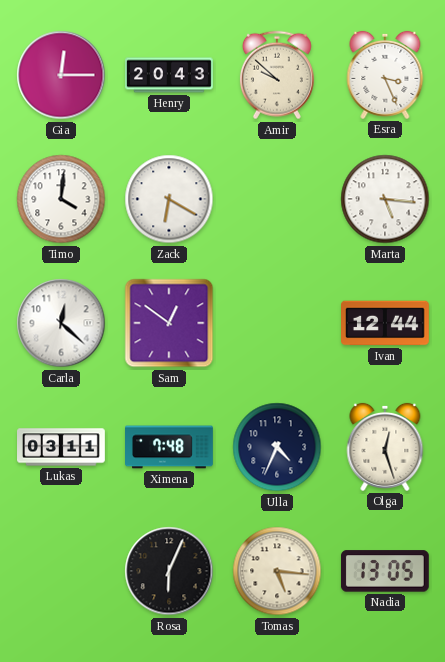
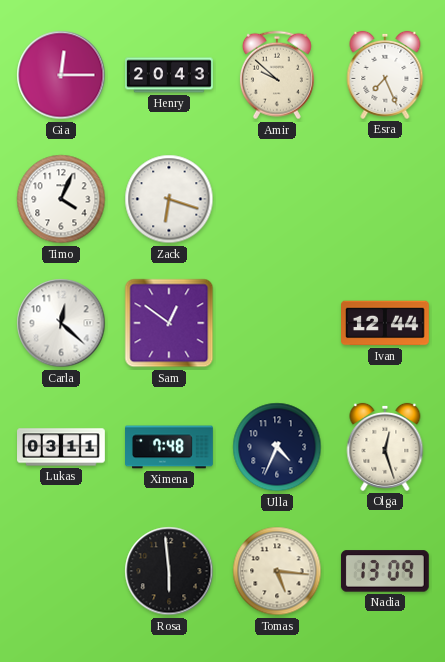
Esra: 3:26 -> 7:26
Timo: 4:01 -> 4:04
Zack: 6:20 -> 6:18
Marta: 5:16 -> none
Rosa: 6:04 -> 5:59
Nadia: 13:05 -> 13:09
